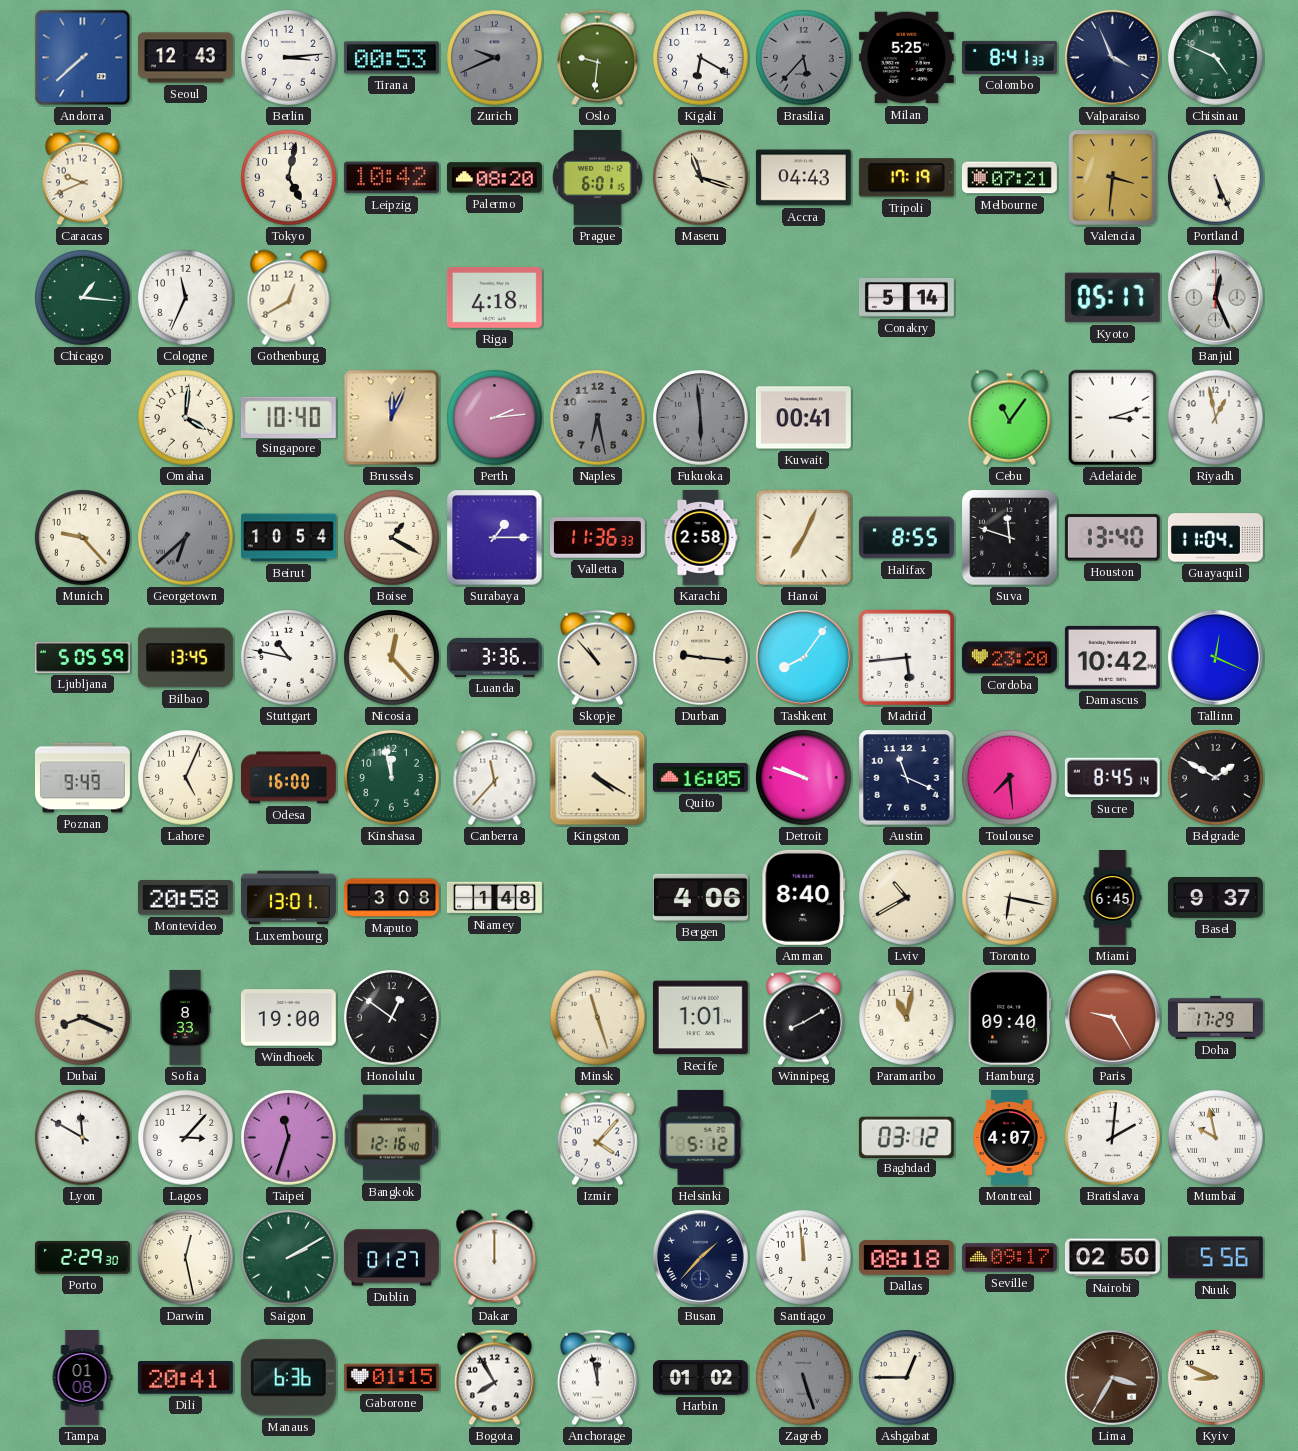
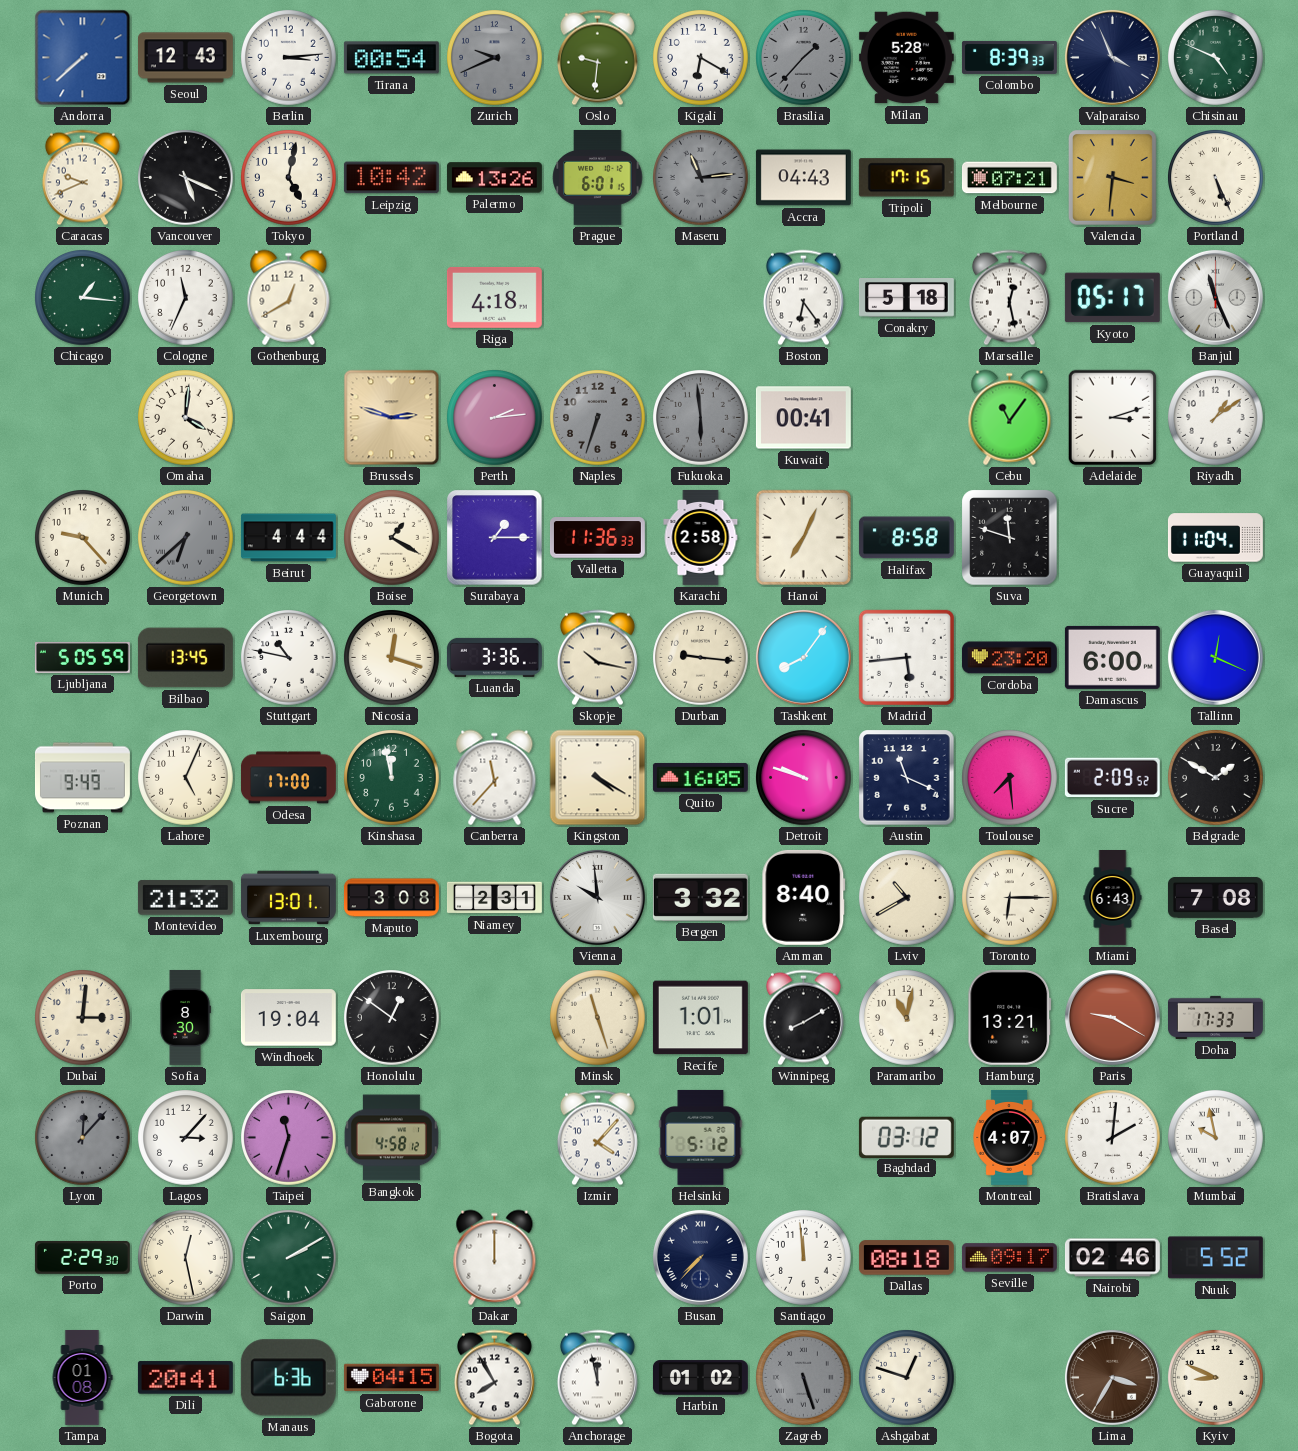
Tirana: 00:53 -> 00:54
Brasilia: 5:37 -> 1:37
Milan: 5:25 -> 5:28
Colombo: 8:41 -> 8:39
Vancouver: none -> 5:19
Palermo: 08:20 -> 13:26
Maseru: 11:18 -> 11:14
Maseru dial: cream -> grey
Tripoli: 17:19 -> 17:15
Boston: none -> 6:24
Conakry: 5:14 -> 5:18
Marseille: none -> 12:28
Banjul: 12:26 -> 11:26
Singapore: 10:40 -> none
Brussels: 12:04 -> 2:48
Naples: 6:28 -> 6:33
Riyadh: 12:58 -> 1:09
Beirut: 10:54 -> 4:44
Halifax: 8:55 -> 8:58
Houston: 13:40 -> none
Nicosia: 12:23 -> 12:18
Skopje: 10:53 -> 10:17
Damascus: 10:42 -> 6:00
Odesa: 16:00 -> 17:00
Sucre: 8:45 -> 2:09
Montevideo: 20:58 -> 21:32
Niamey: 1:48 -> 2:31
Vienna: none -> 9:59
Bergen: 4:06 -> 3:32
Toronto: 6:17 -> 6:15
Miami: 6:45 -> 6:43
Basel: 9:37 -> 7:08
Dubai: 8:19 -> 3:01
Sofia: 8:33 -> 8:30
Windhoek: 19:00 -> 19:04
Hamburg: 09:40 -> 13:21
Paris: 9:25 -> 9:20
Doha: 17:29 -> 17:33
Lyon: 11:50 -> 12:07
Lyon dial: white -> grey
Bangkok: 12:16 -> 4:58
Dublin: 01:27 -> none
Busan: 1:37 -> 7:37
Nairobi: 02:50 -> 02:46
Nuuk: 5:56 -> 5:52
Gaborone: 01:15 -> 04:15
Ashgabat: 12:45 -> 12:48
